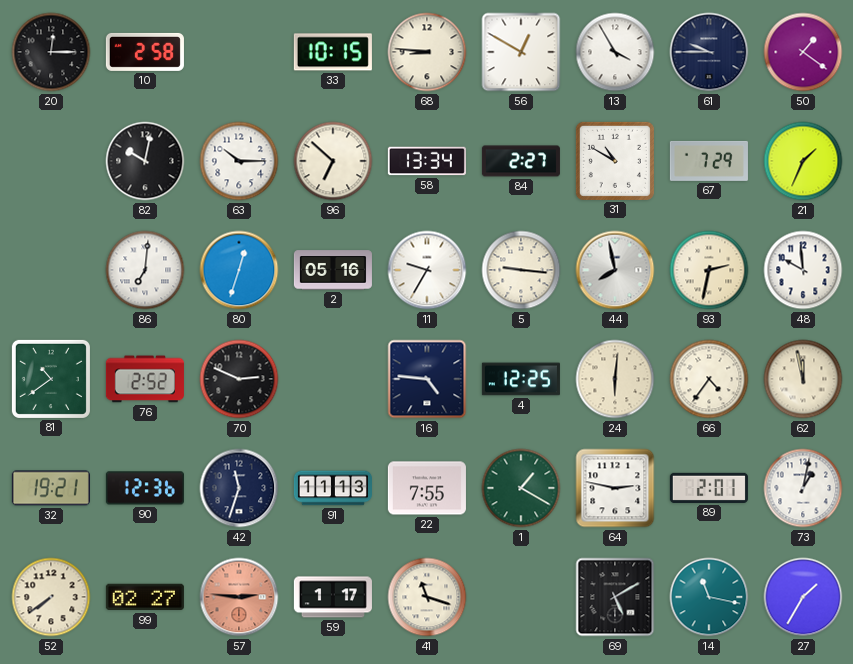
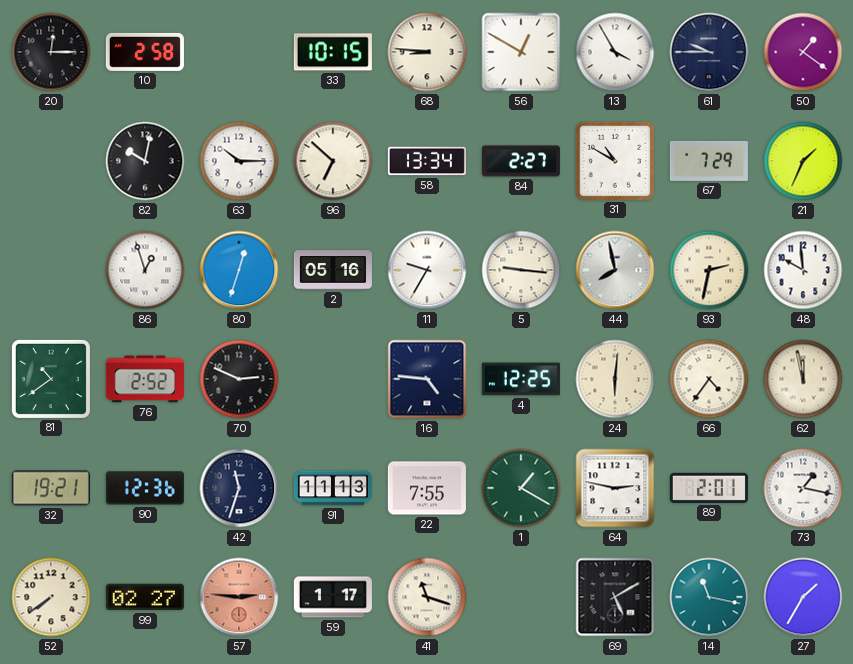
86: 7:01 -> 12:57
73: 1:02 -> 1:17
